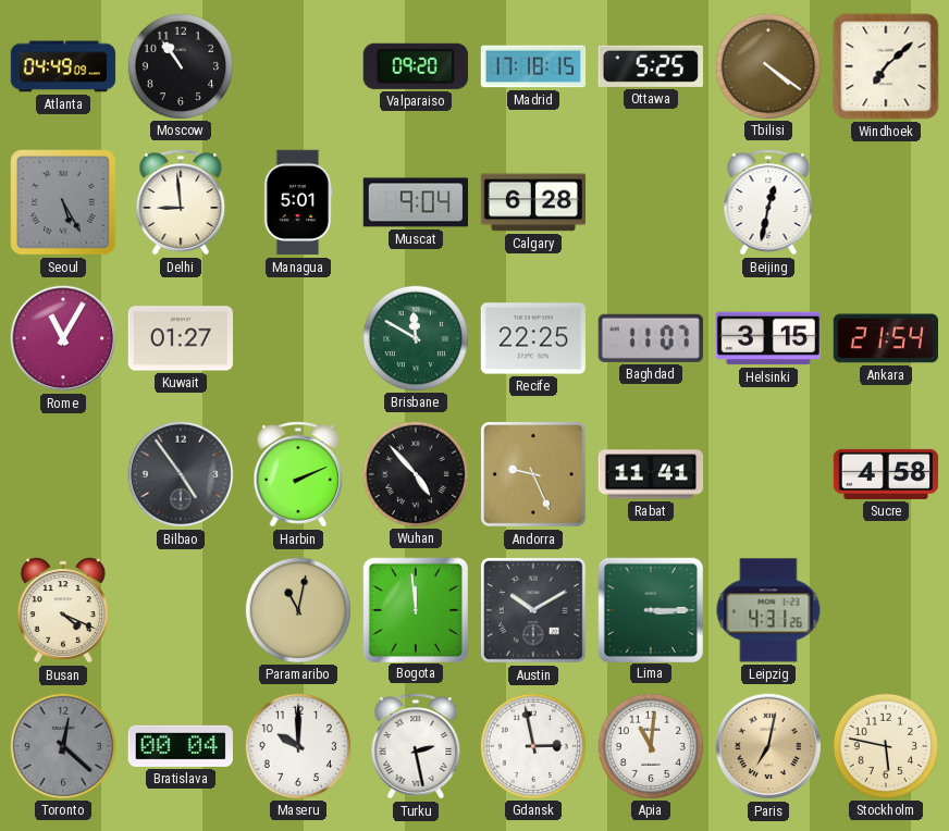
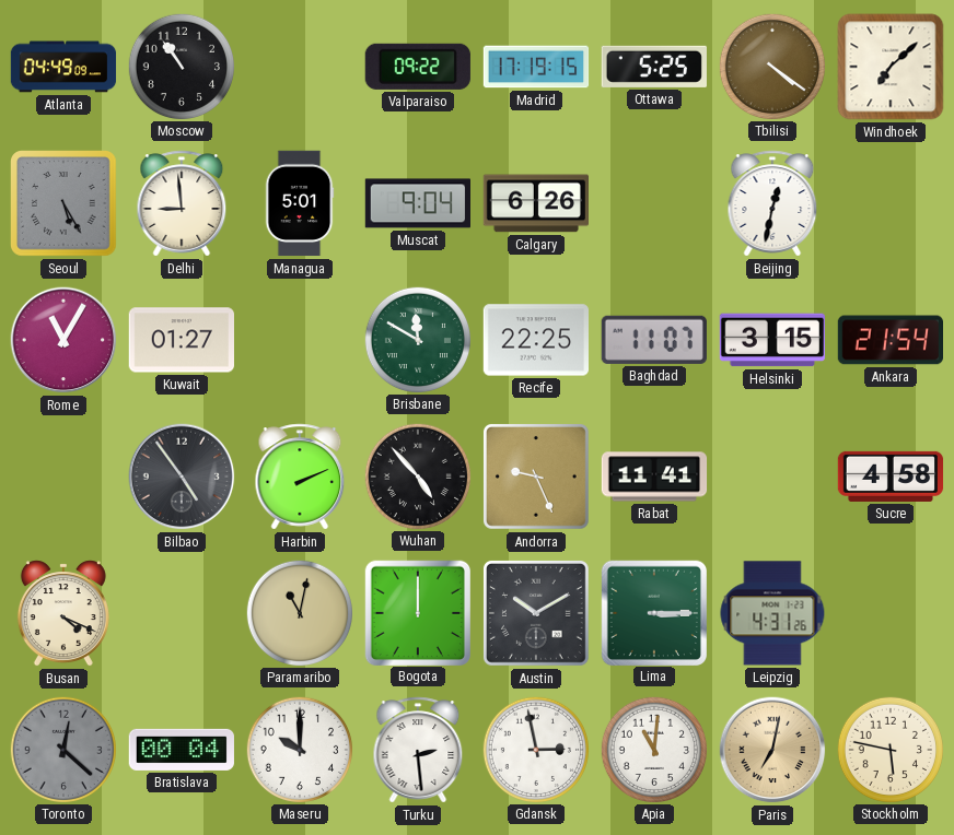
Valparaiso: 09:20 -> 09:22
Madrid: 17:18 -> 17:19
Calgary: 6:28 -> 6:26
Bogota: 11:59 -> 12:00
Turku: 2:28 -> 2:29
